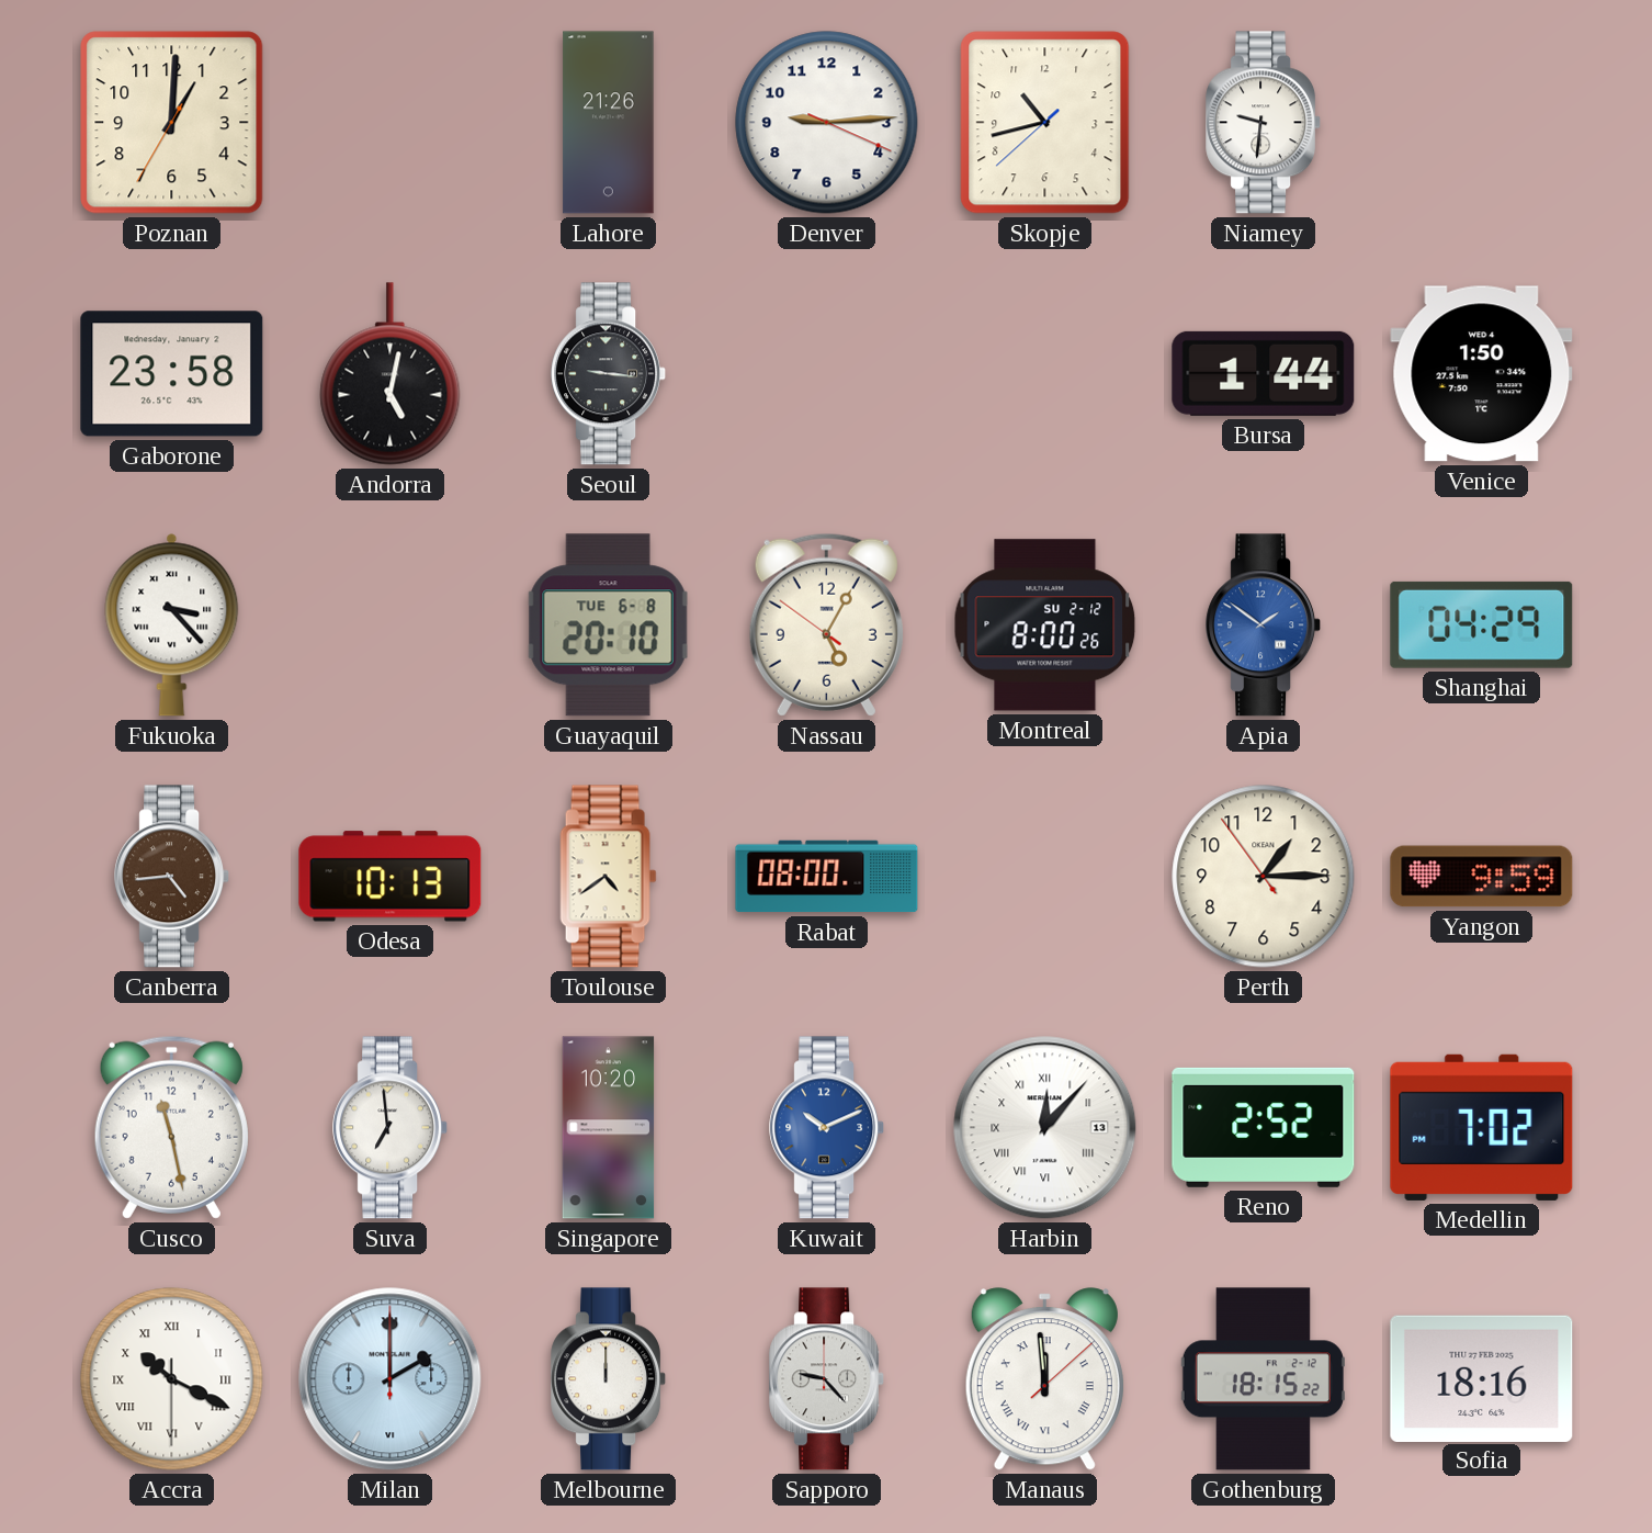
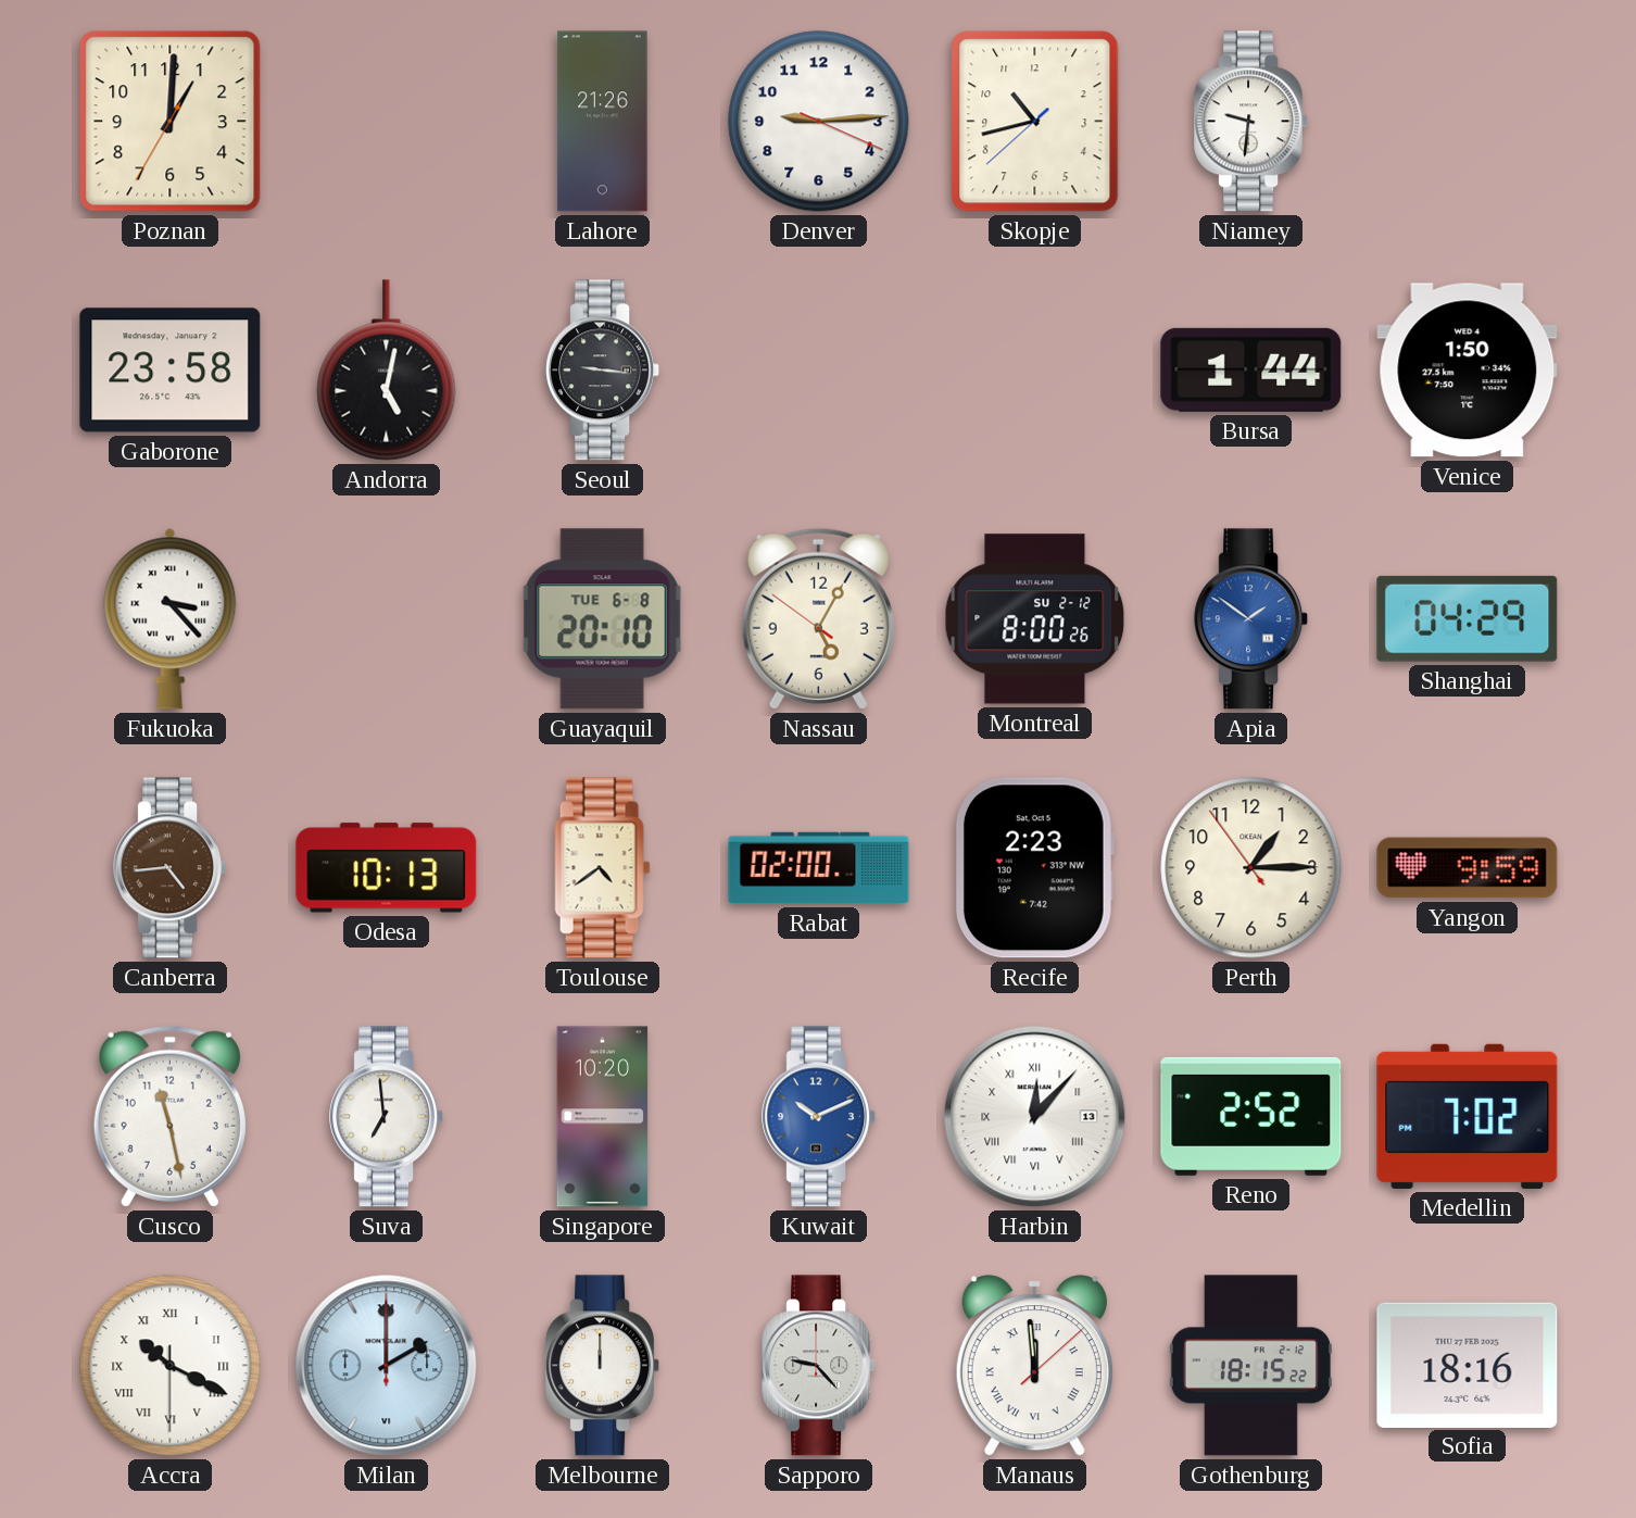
Rabat: 08:00 -> 02:00
Recife: none -> 2:23
